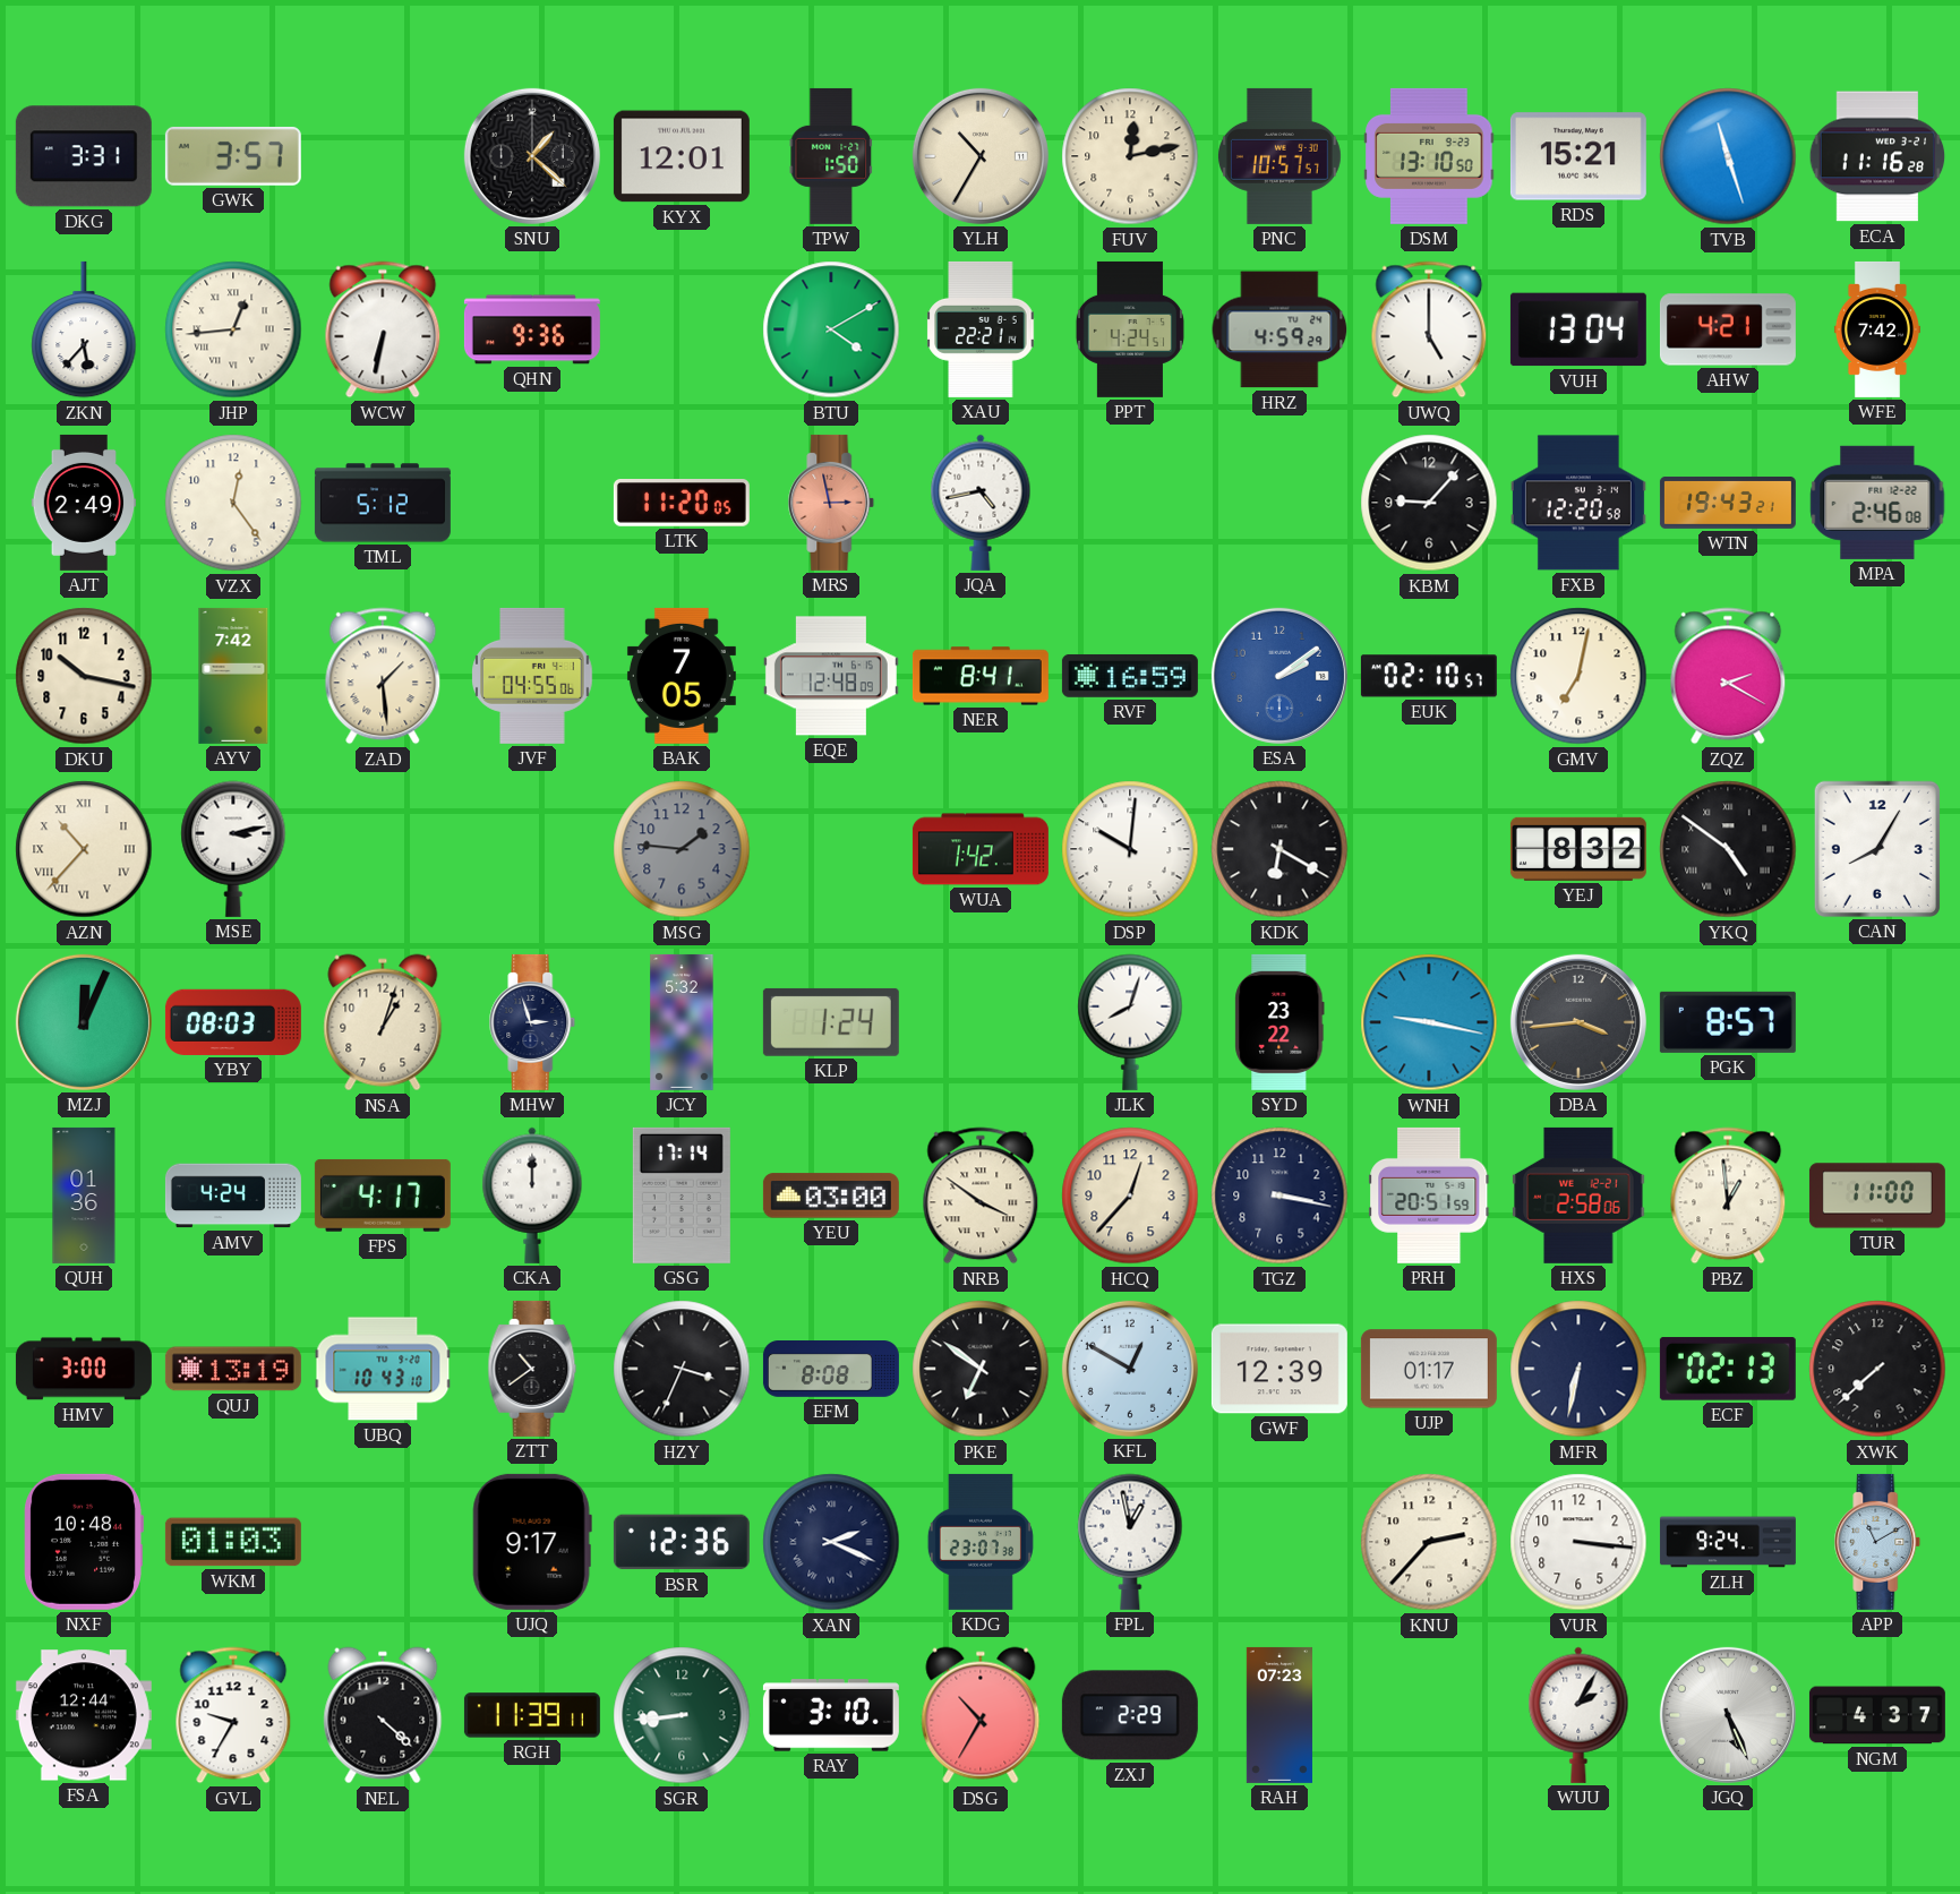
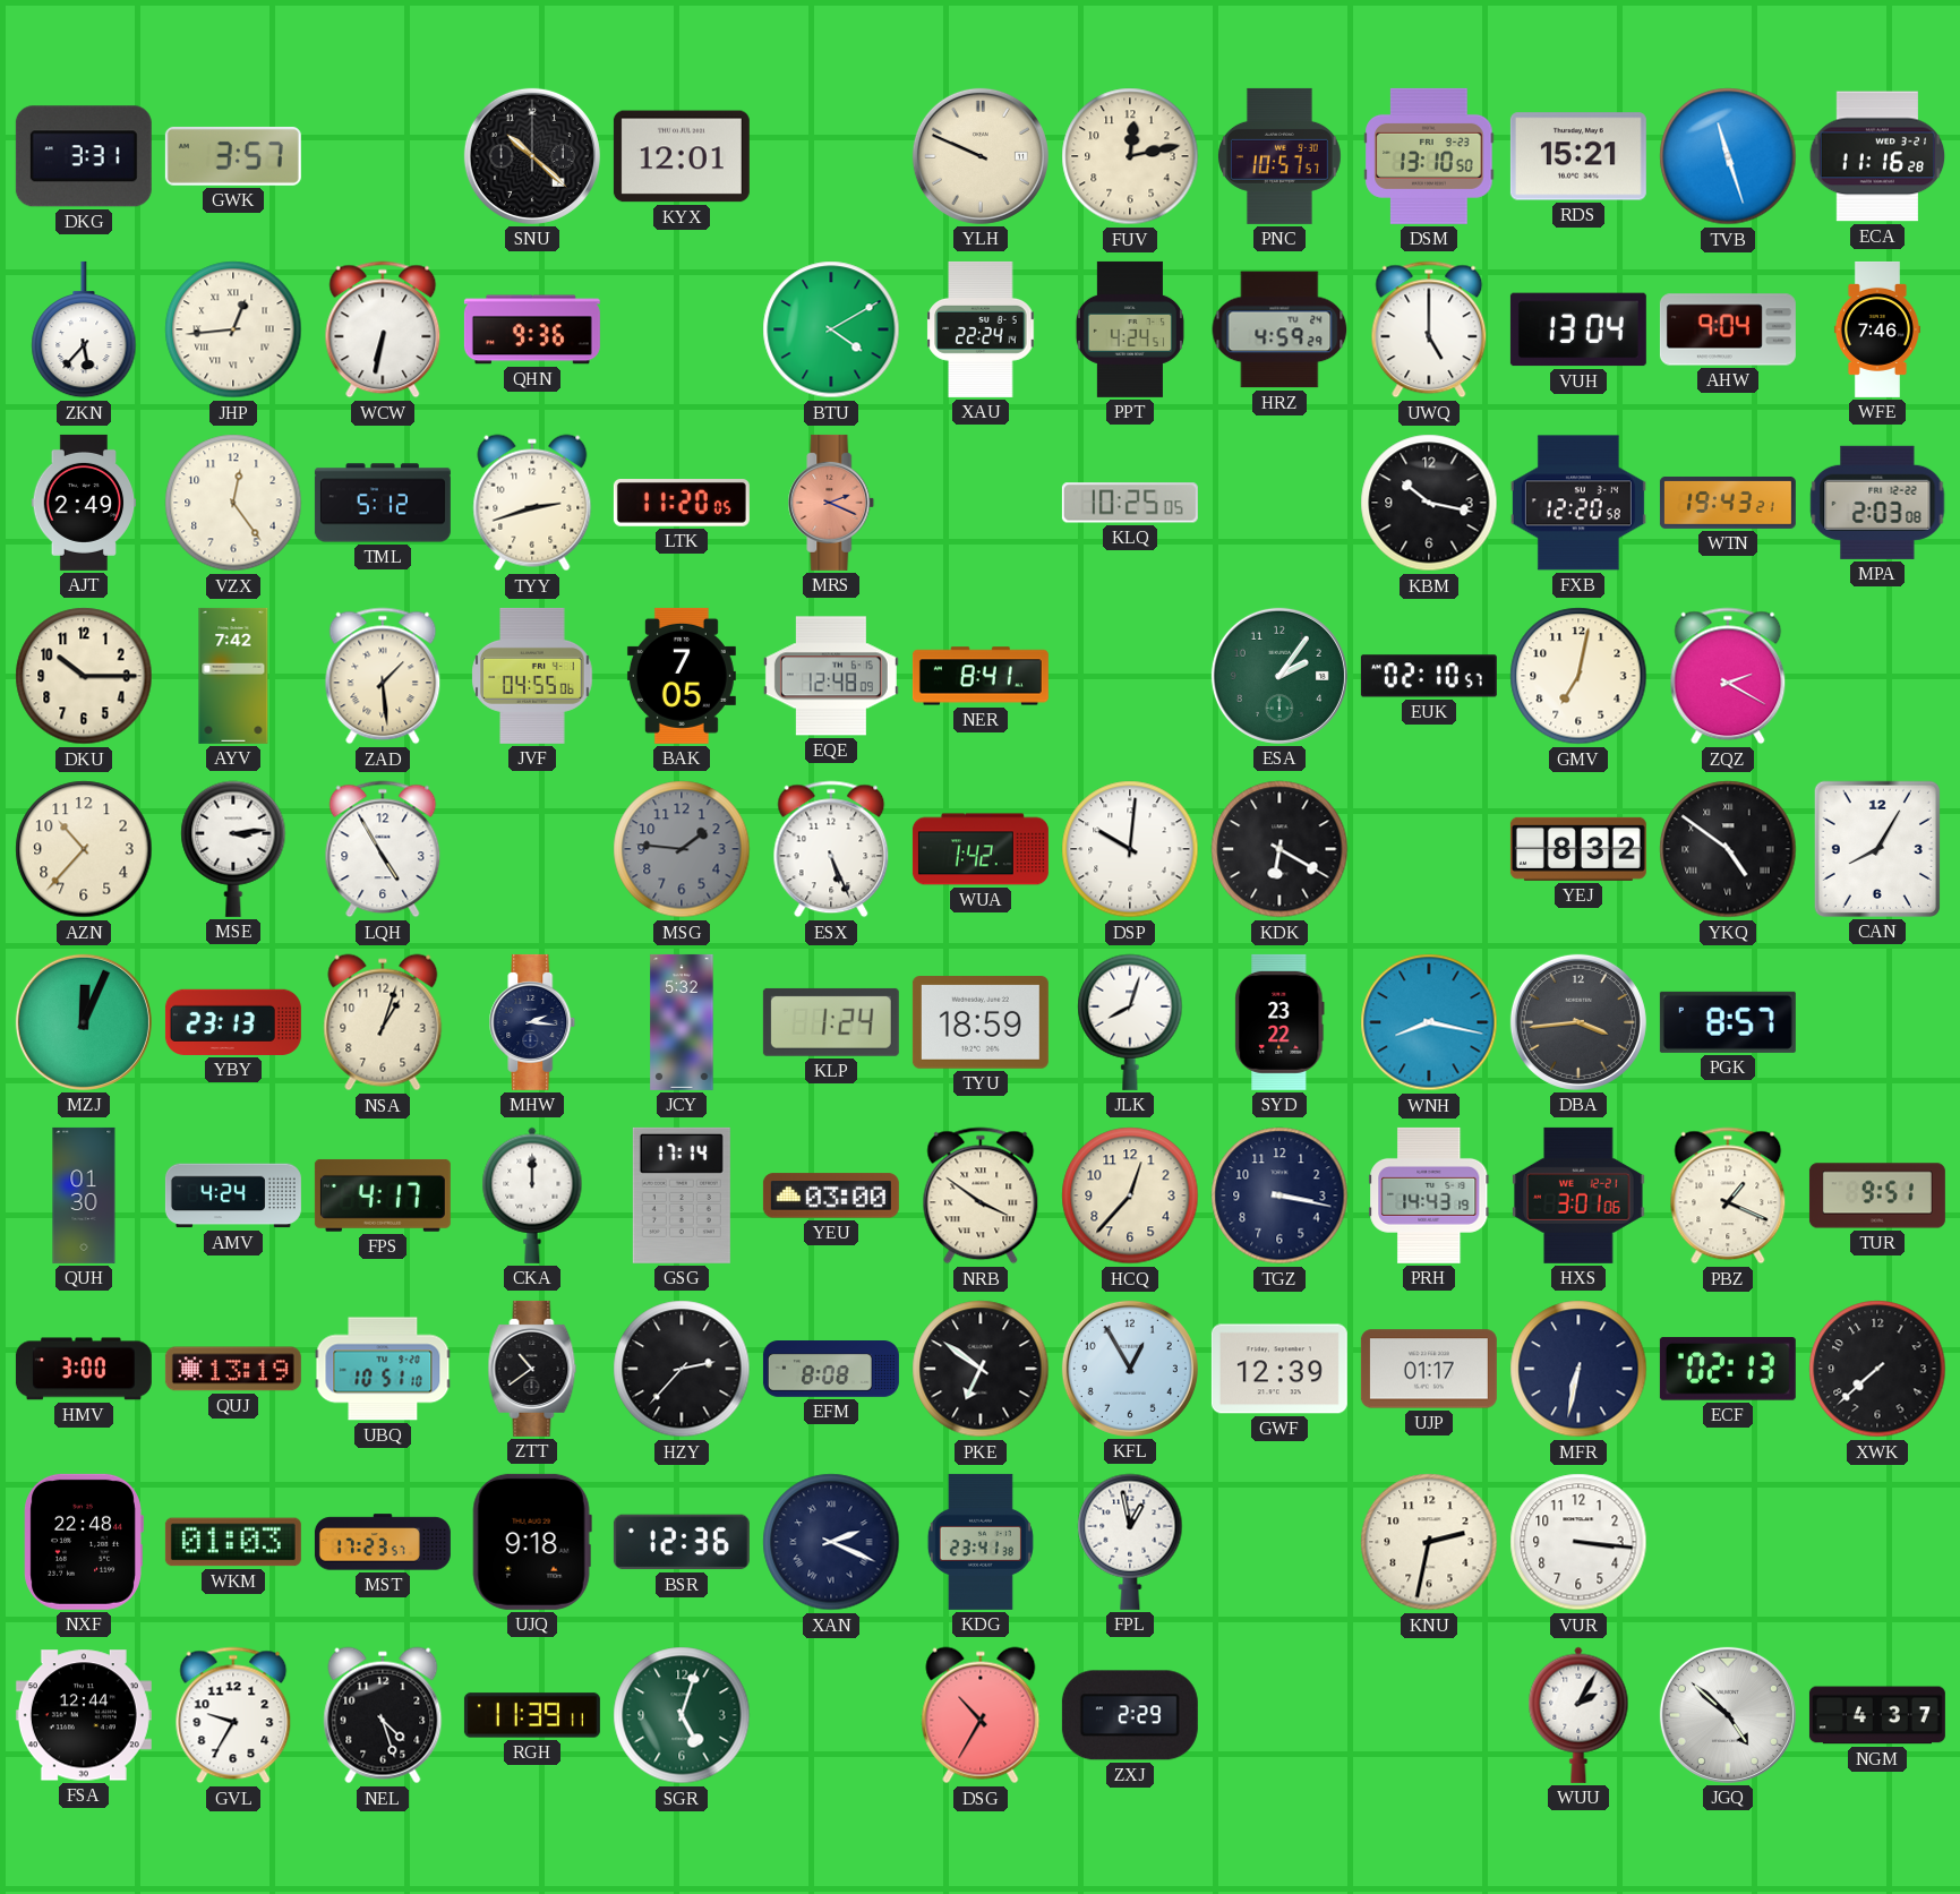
SNU: 1:22 -> 10:22
TPW: 1:50 -> none
YLH: 10:35 -> 9:49
XAU: 22:21 -> 22:24
AHW: 4:21 -> 9:04
WFE: 7:42 -> 7:46
TYY: none -> 2:42
MRS: 2:58 -> 2:19
JQA: 4:43 -> none
KLQ: none -> 10:25
KBM: 9:07 -> 10:17
MPA: 2:46 -> 2:03
DKU: 10:17 -> 10:15
RVF: 16:59 -> none
ESA: 2:09 -> 2:06
ESA dial: blue -> green
AZN numerals: Roman -> Arabic
MSE: 3:13 -> 3:14
LQH: none -> 4:55
ESX: none -> 5:26
YBY: 08:03 -> 23:13
MHW: 2:57 -> 2:16
TYU: none -> 18:59
WNH: 9:17 -> 8:17
QUH: 01:36 -> 01:30
PRH: 20:51 -> 14:43
HXS: 2:58 -> 3:01
PBZ: 12:59 -> 1:19
TUR: 11:00 -> 9:51
UBQ: 10:43 -> 10:51
HZY: 3:34 -> 2:37
KFL: 12:50 -> 12:55
NXF: 10:48 -> 22:48
MST: none -> 17:23
UJQ: 9:17 -> 9:18
KDG: 23:07 -> 23:41
KNU: 2:37 -> 2:32
ZLH: 9:24 -> none
APP: 11:10 -> none
NEL: 4:22 -> 4:27
SGR: 8:44 -> 5:03
RAY: 3:10 -> none
RAH: 07:23 -> none
JGQ: 5:26 -> 4:52
